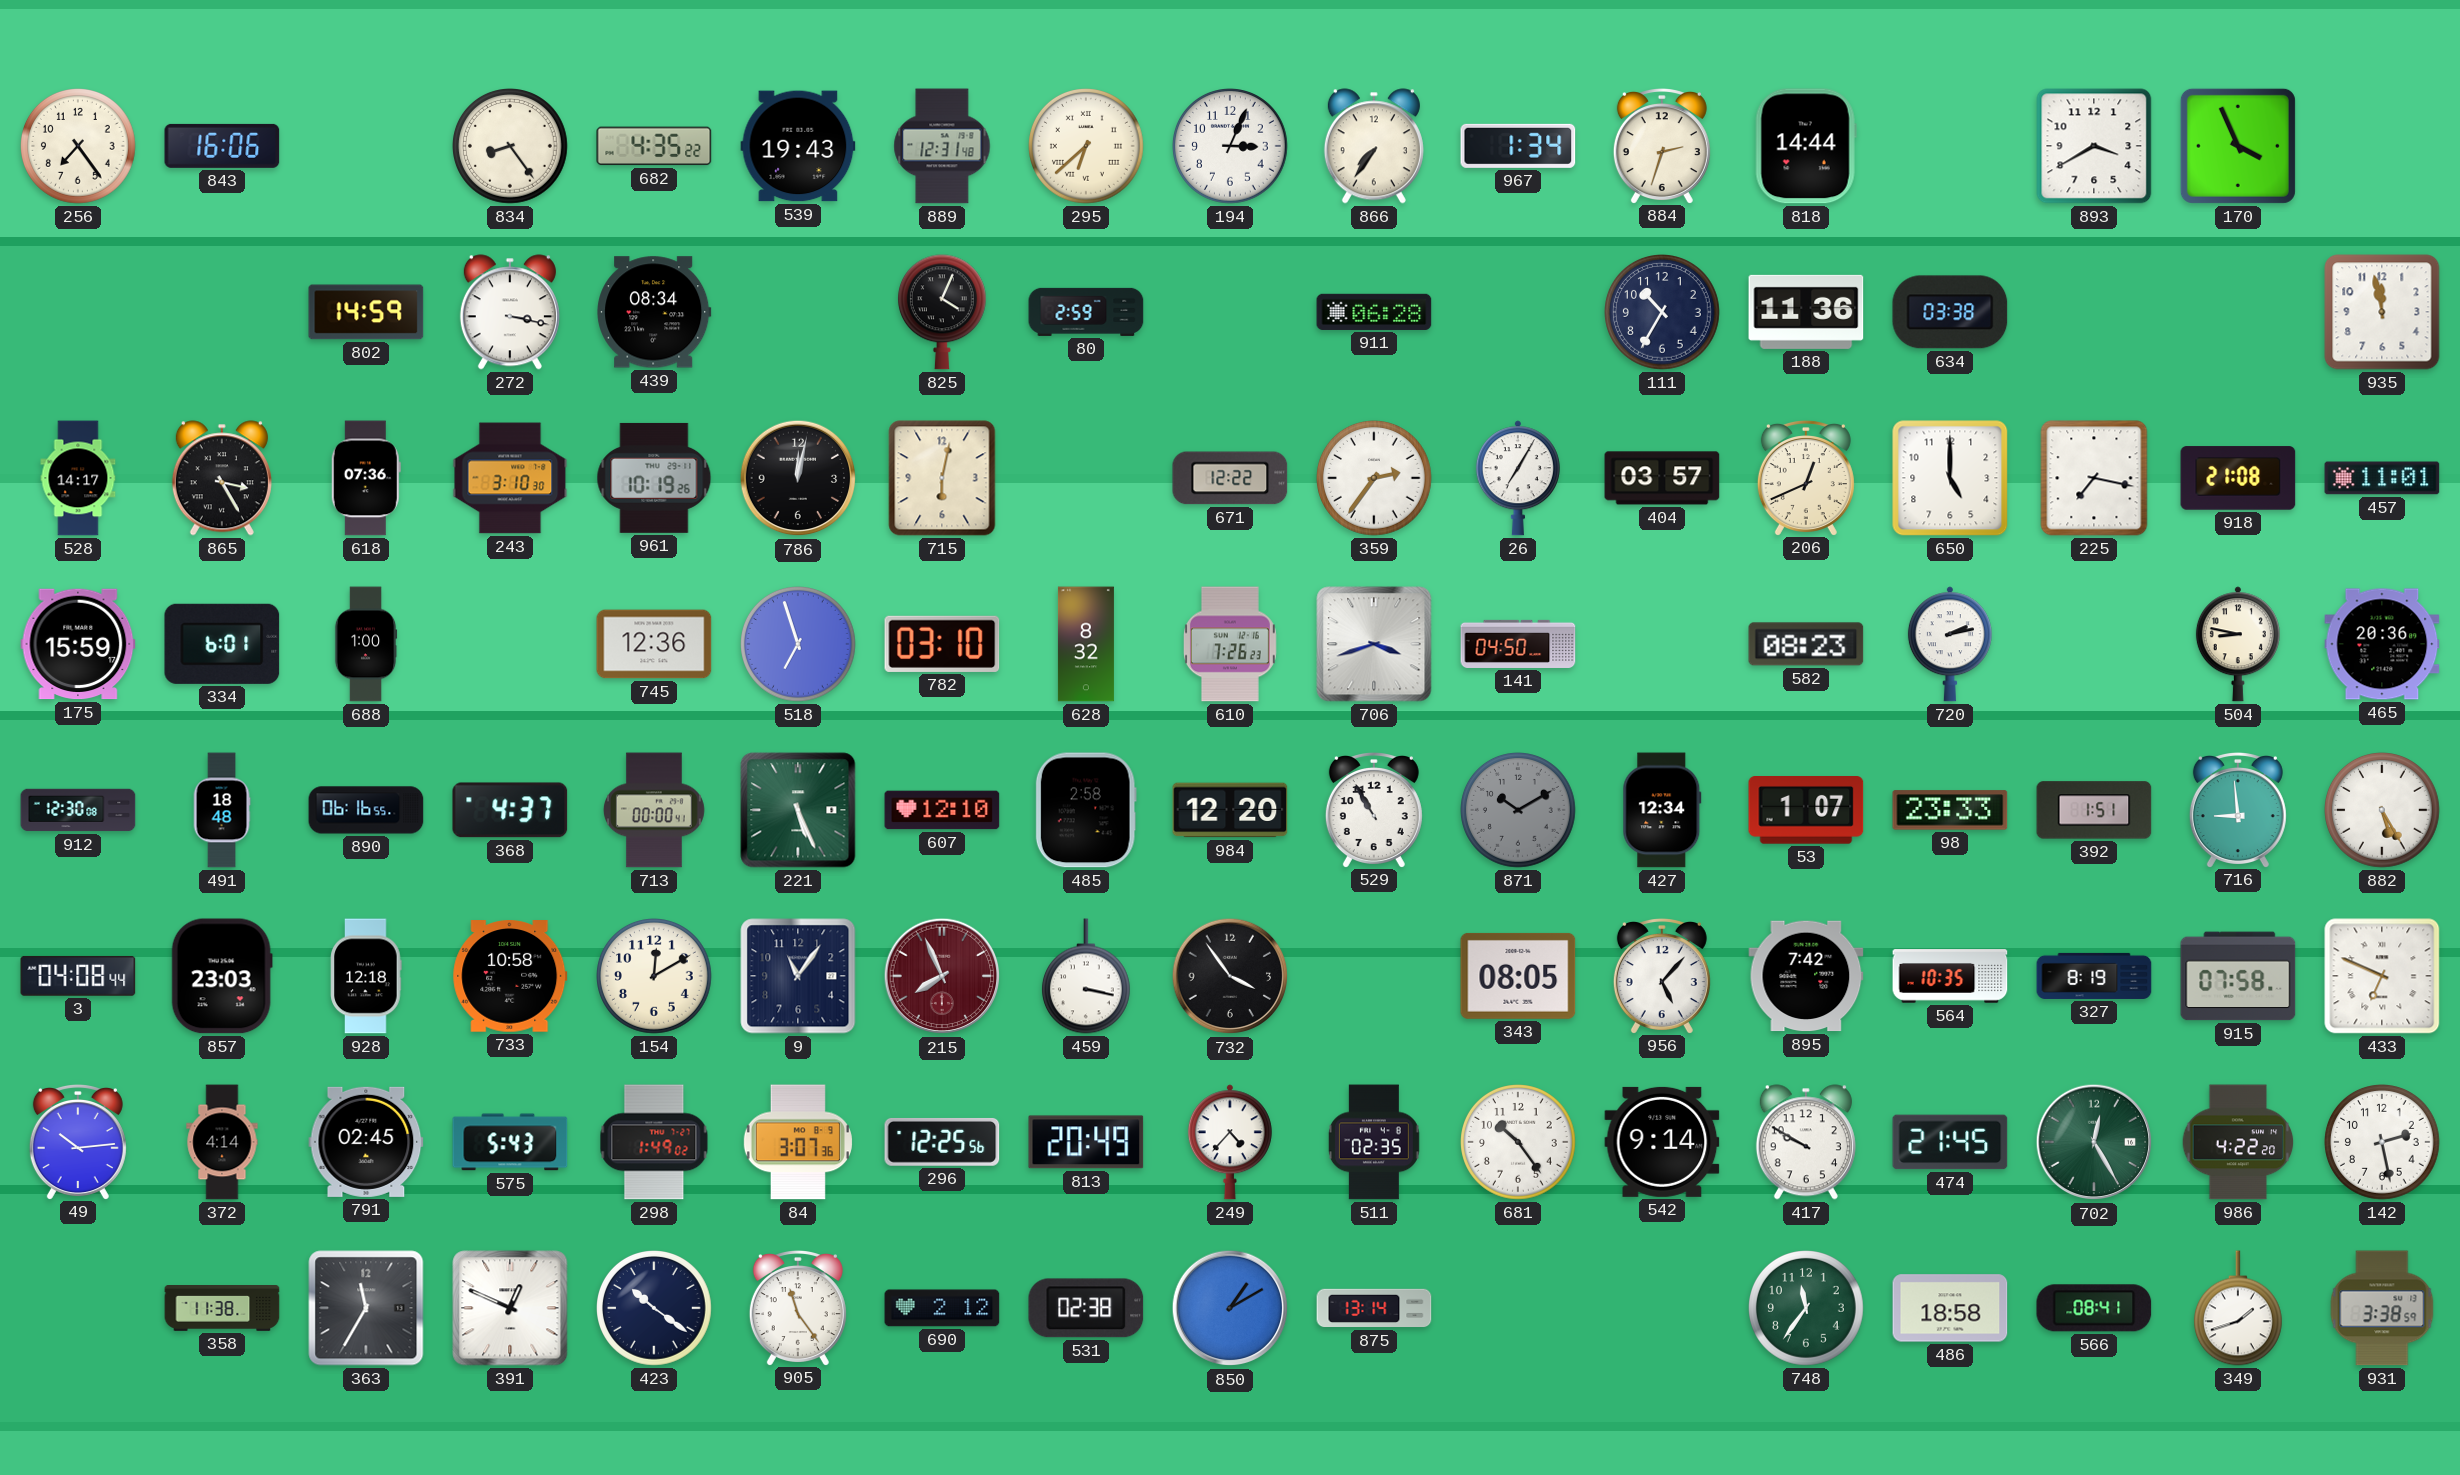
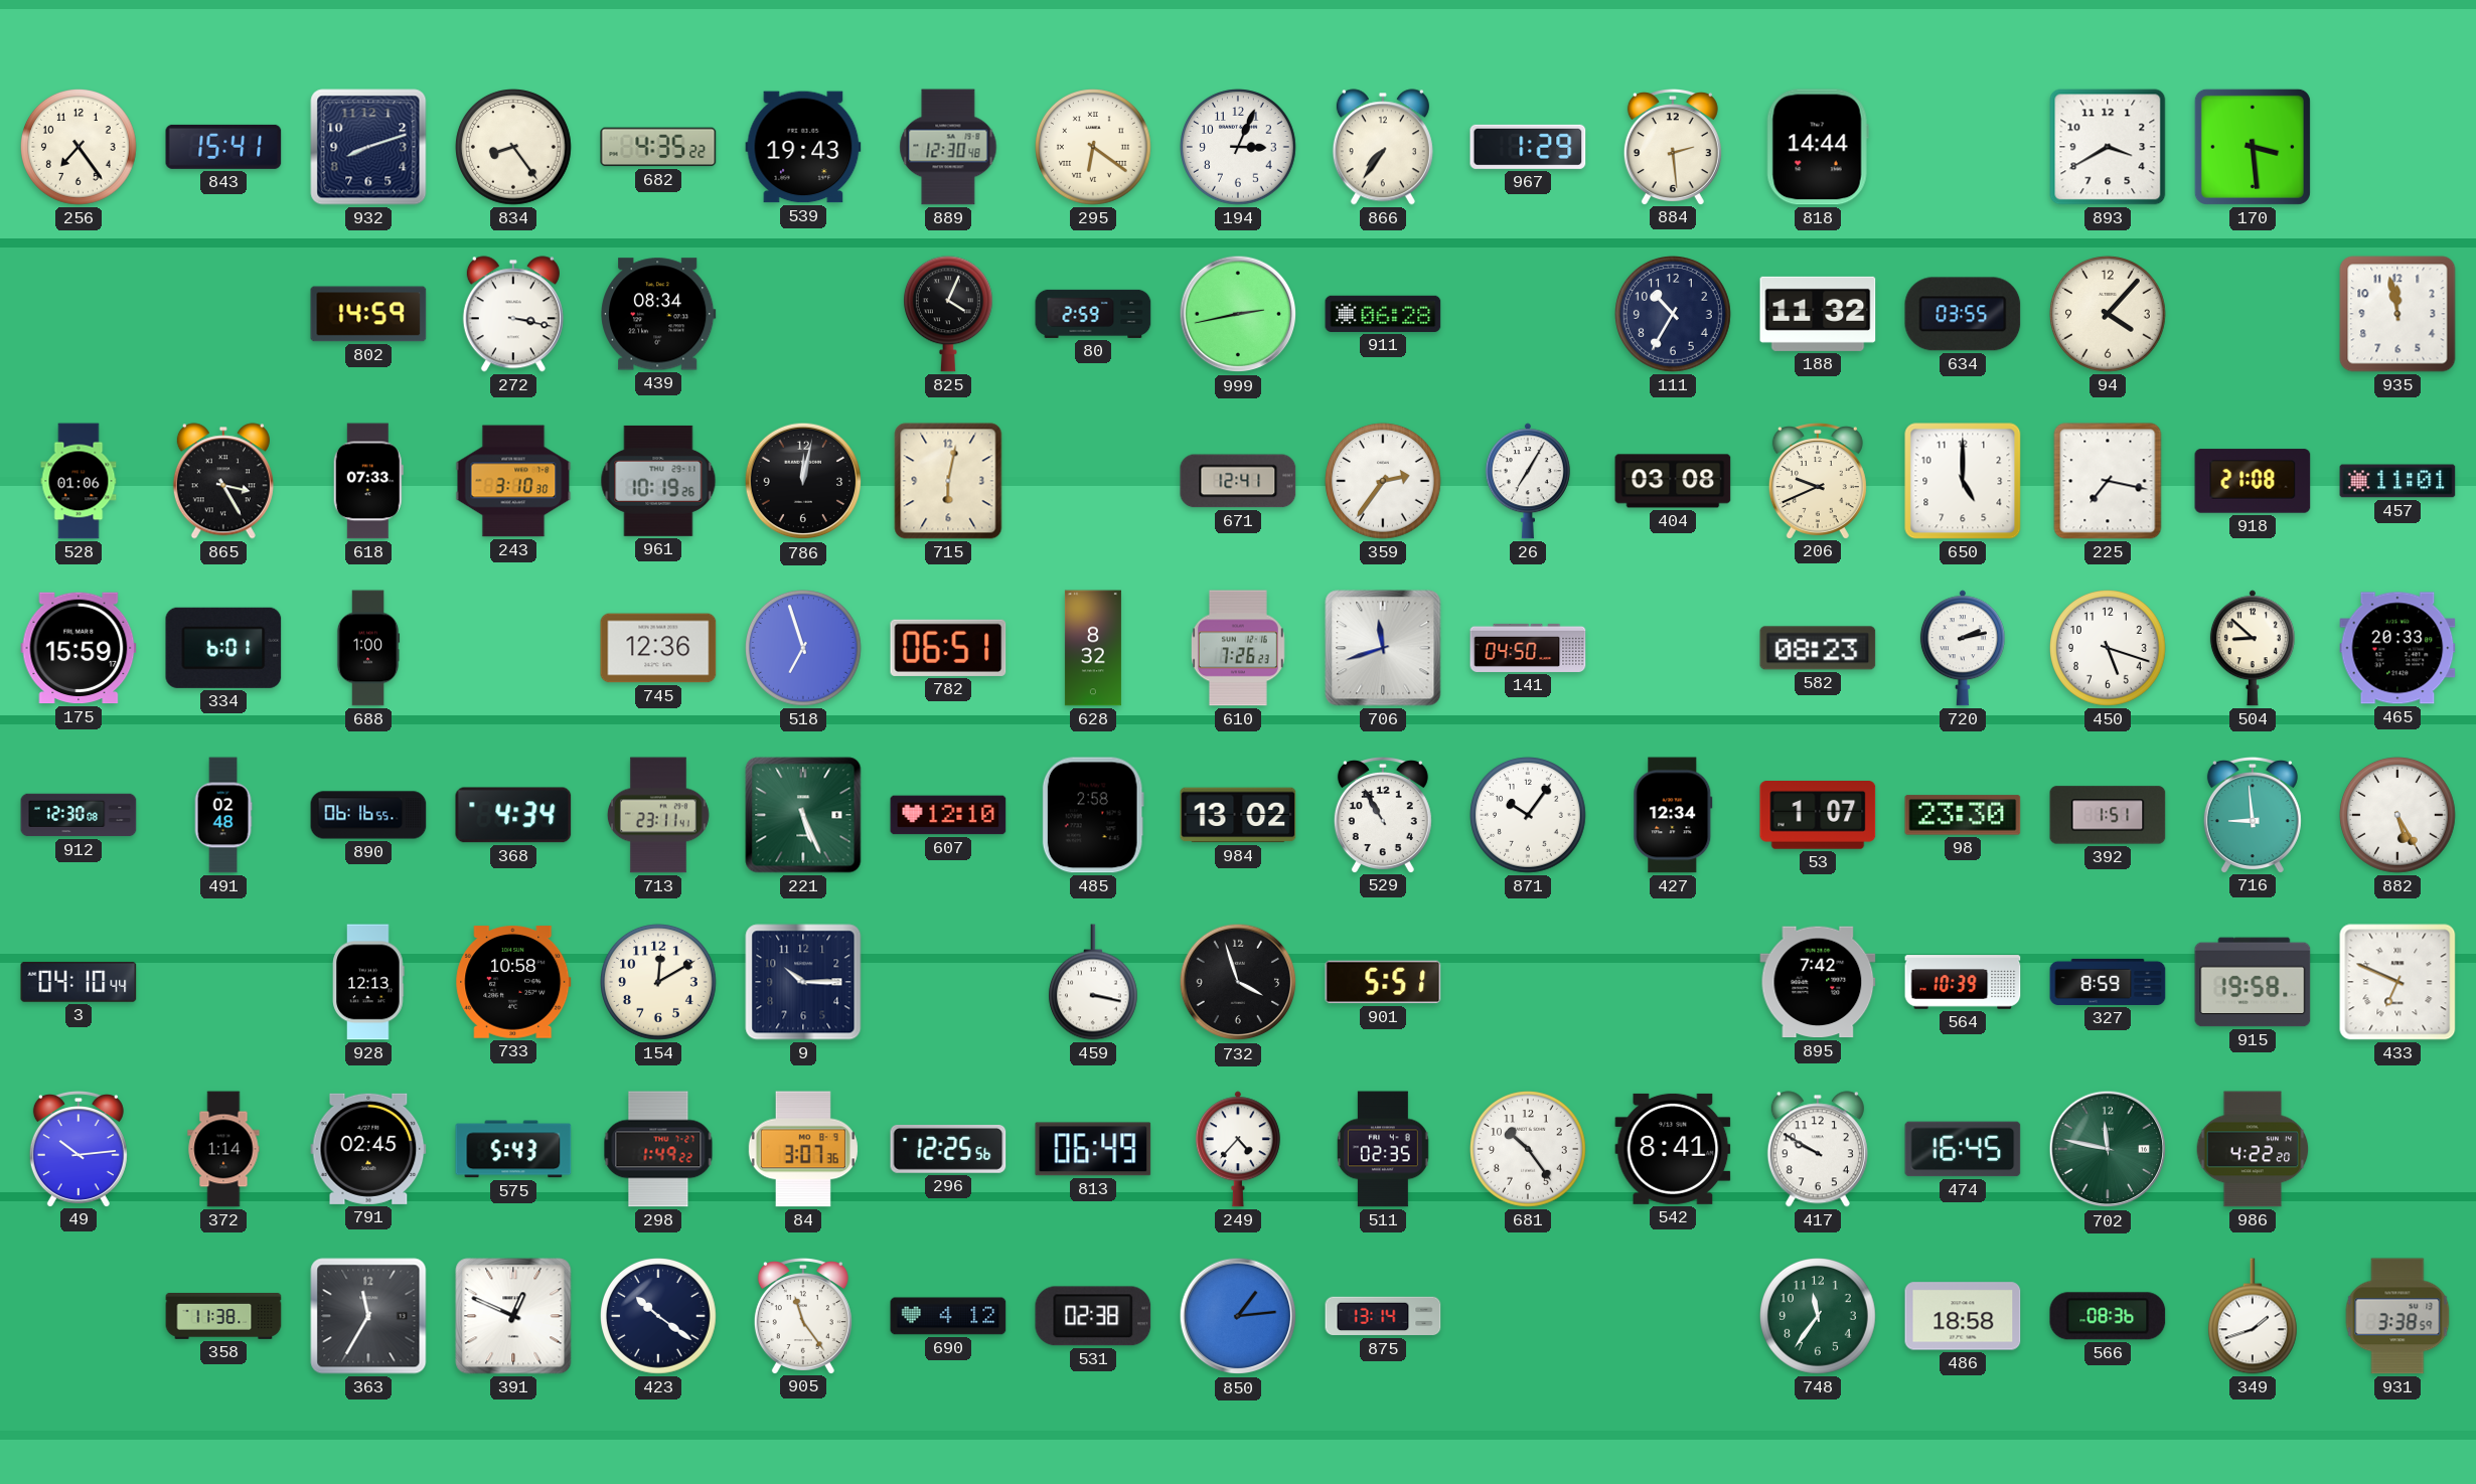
843: 16:06 -> 15:41
932: none -> 8:12
889: 12:31 -> 12:30
295: 6:38 -> 6:21
967: 1:34 -> 1:29
884: 2:33 -> 2:29
170: 3:56 -> 3:29
999: none -> 2:43
188: 11:36 -> 11:32
634: 03:38 -> 03:55
94: none -> 4:07
528: 14:17 -> 01:06
618: 07:36 -> 07:33
671: 12:22 -> 12:41
404: 03:57 -> 03:08
206: 12:41 -> 9:41
782: 03:10 -> 06:51
706: 3:42 -> 11:42
450: none -> 5:18
504: 8:47 -> 8:52
465: 20:36 -> 20:33
491: 18:48 -> 02:48
368: 4:37 -> 4:34
713: 00:00 -> 23:11
984: 12:20 -> 13:02
871: 10:10 -> 10:06
871 dial: grey -> white
98: 23:33 -> 23:30
3: 04:08 -> 04:10
857: 23:03 -> none
928: 12:18 -> 12:13
9: 11:06 -> 10:15
215: 7:56 -> none
732: 3:54 -> 3:57
901: none -> 5:51
343: 08:05 -> none
956: 5:07 -> none
564: 10:35 -> 10:39
327: 8:19 -> 8:59
915: 07:58 -> 19:58
372: 4:14 -> 1:14
298: 1:49:02 -> 1:49:22
813: 20:49 -> 06:49
542: 9:14 -> 8:41
474: 21:45 -> 16:45
702: 12:25 -> 11:47
142: 2:28 -> none
690: 2:12 -> 4:12
850: 1:10 -> 1:14
566: 08:41 -> 08:36
